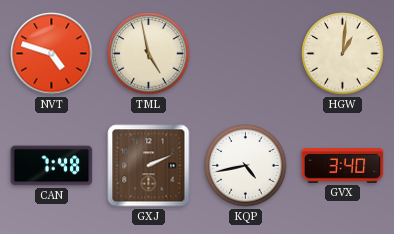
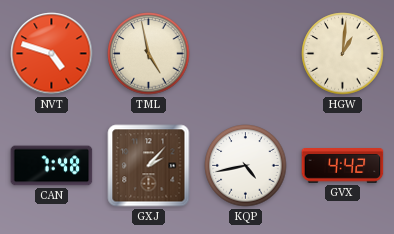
GXJ: 2:11 -> 2:07
GVX: 3:40 -> 4:42
